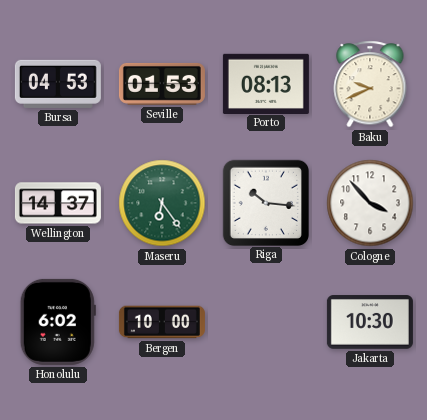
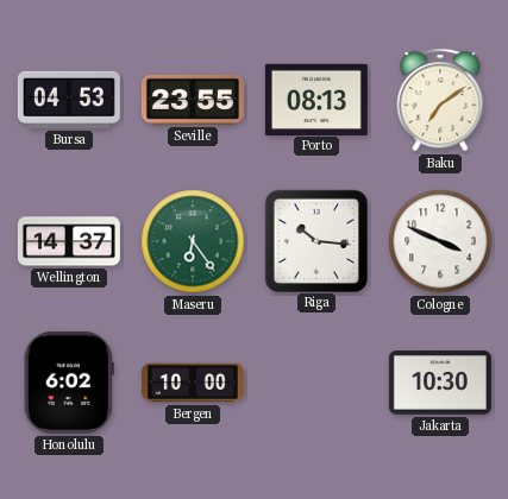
Seville: 01:53 -> 23:55
Baku: 9:41 -> 7:09
Cologne: 3:53 -> 3:49
